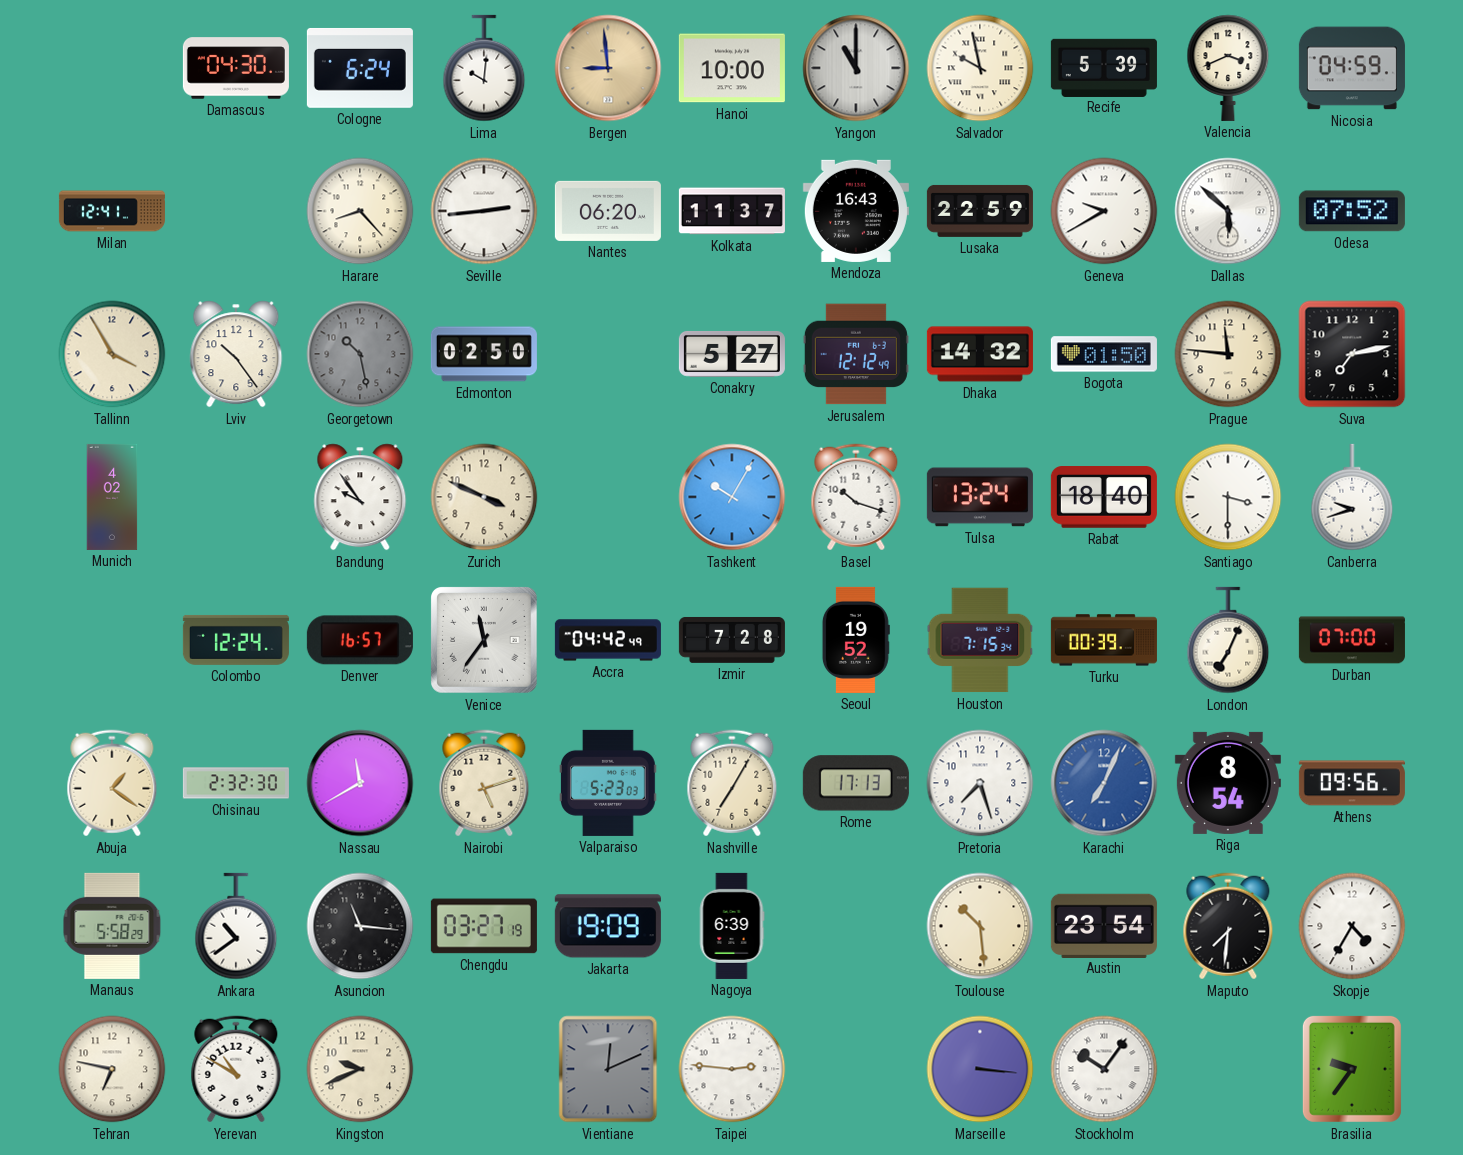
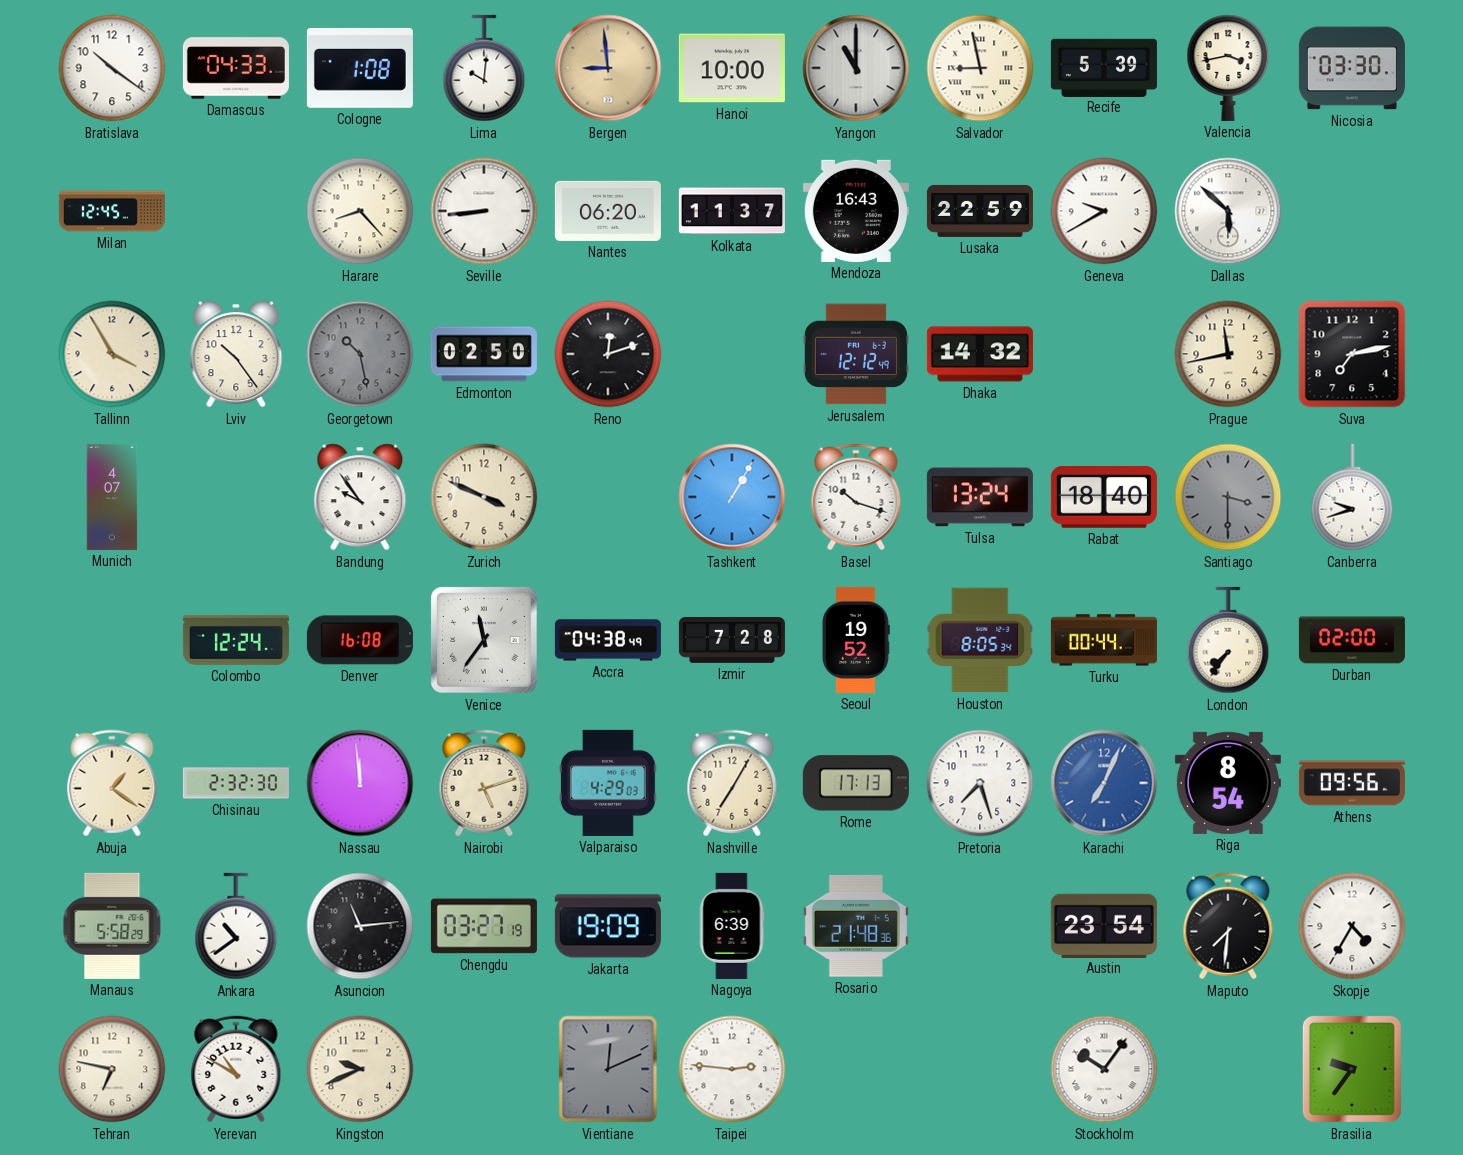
Bratislava: none -> 10:21
Damascus: 04:30 -> 04:33
Cologne: 6:24 -> 1:08
Salvador: 9:58 -> 8:58
Valencia: 3:41 -> 3:43
Nicosia: 04:59 -> 03:30
Milan: 12:41 -> 12:45
Seville: 2:44 -> 8:44
Odesa: 07:52 -> none
Reno: none -> 12:12
Conakry: 5:27 -> none
Bogota: 01:50 -> none
Prague: 11:46 -> 11:43
Munich: 4:02 -> 4:07
Tashkent: 10:05 -> 1:05
Santiago dial: white -> grey
Denver: 16:57 -> 16:08
Accra: 04:42 -> 04:38
Houston: 7:15 -> 8:05
Turku: 00:39 -> 00:44
London: 7:04 -> 7:36
Durban: 07:00 -> 02:00
Nassau: 11:40 -> 11:59
Valparaiso: 5:23 -> 4:29
Asuncion: 11:16 -> 11:14
Rosario: none -> 21:48
Toulouse: 10:29 -> none
Marseille: 3:16 -> none
